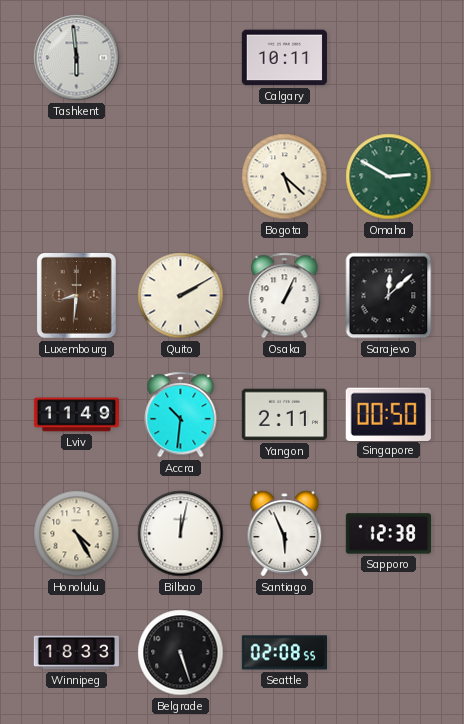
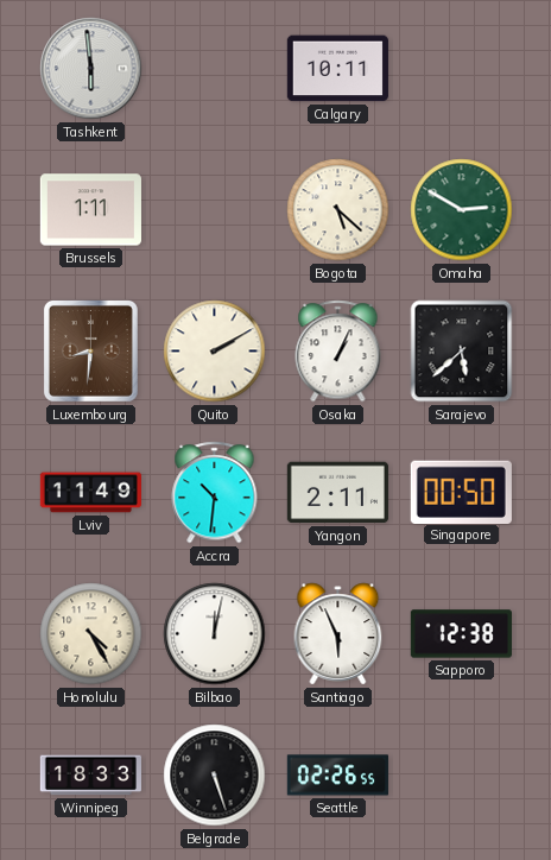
Brussels: none -> 1:11
Sarajevo: 12:08 -> 5:38
Seattle: 02:08 -> 02:26
